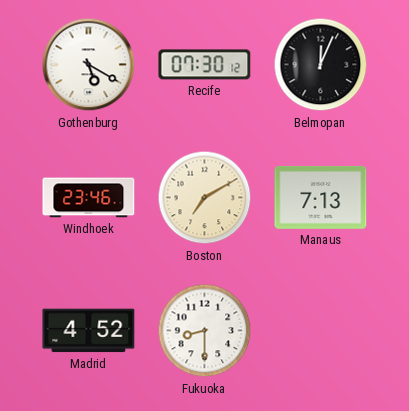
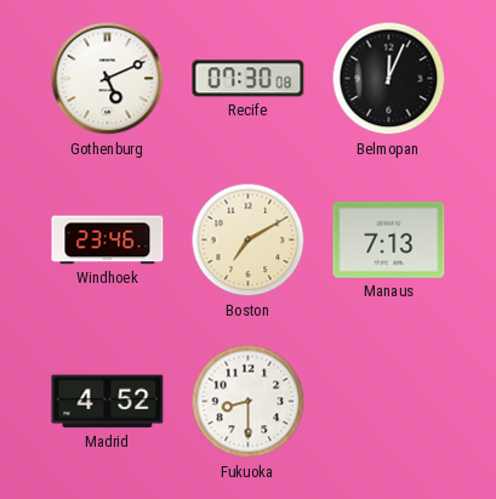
Gothenburg: 5:20 -> 5:11
Recife: 07:30:12 -> 07:30:08
